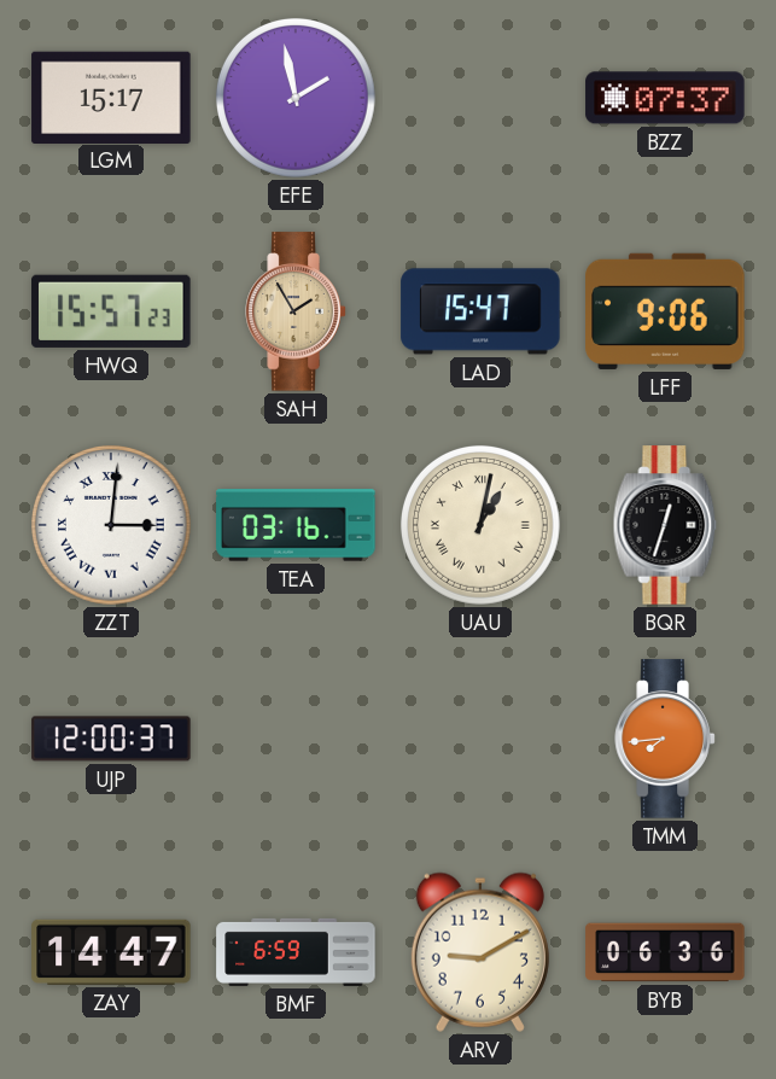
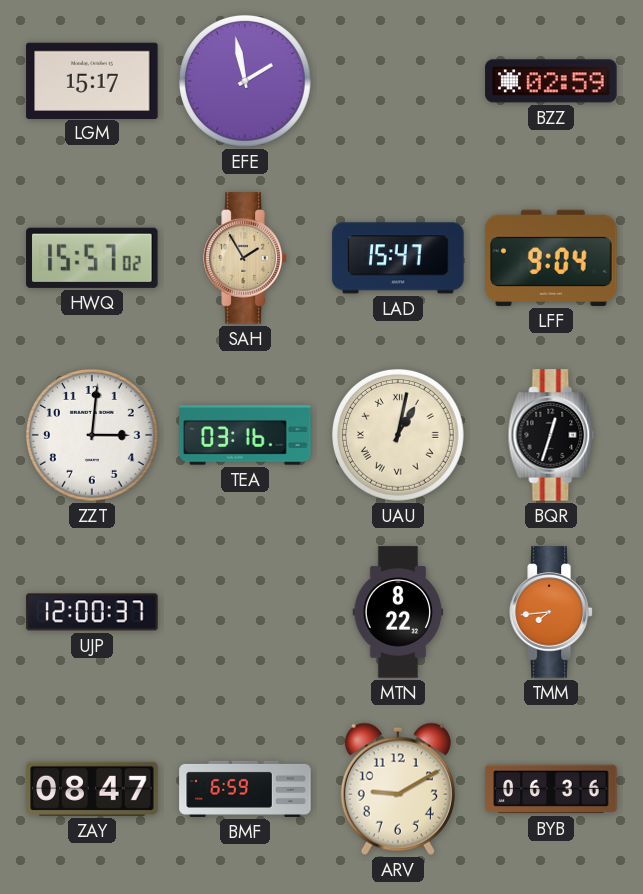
BZZ: 07:37 -> 02:59
HWQ: 15:57:23 -> 15:57:02
LFF: 9:06 -> 9:04
ZZT numerals: Roman -> Arabic
MTN: none -> 8:22
ZAY: 14:47 -> 08:47
